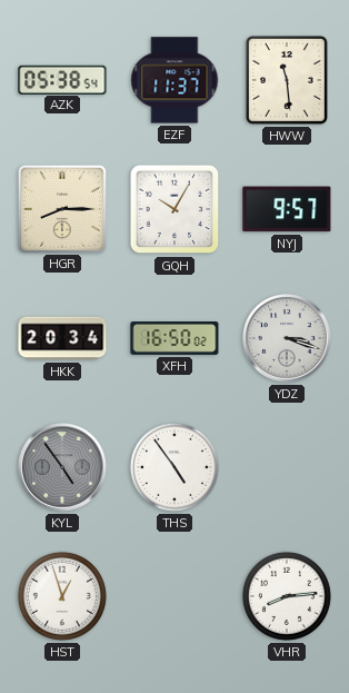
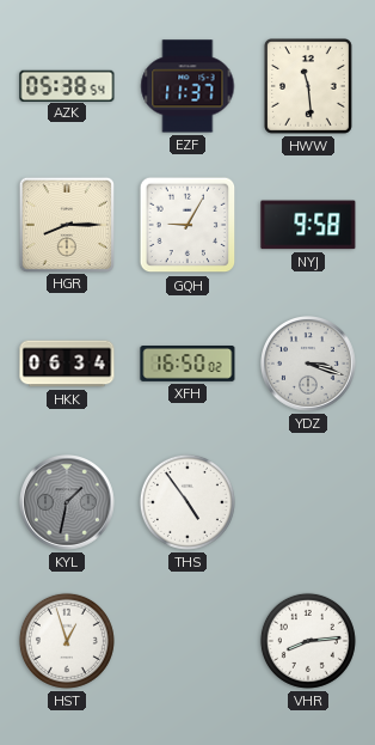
GQH: 10:05 -> 9:05
NYJ: 9:57 -> 9:58
HKK: 20:34 -> 06:34
KYL: 4:54 -> 1:32
